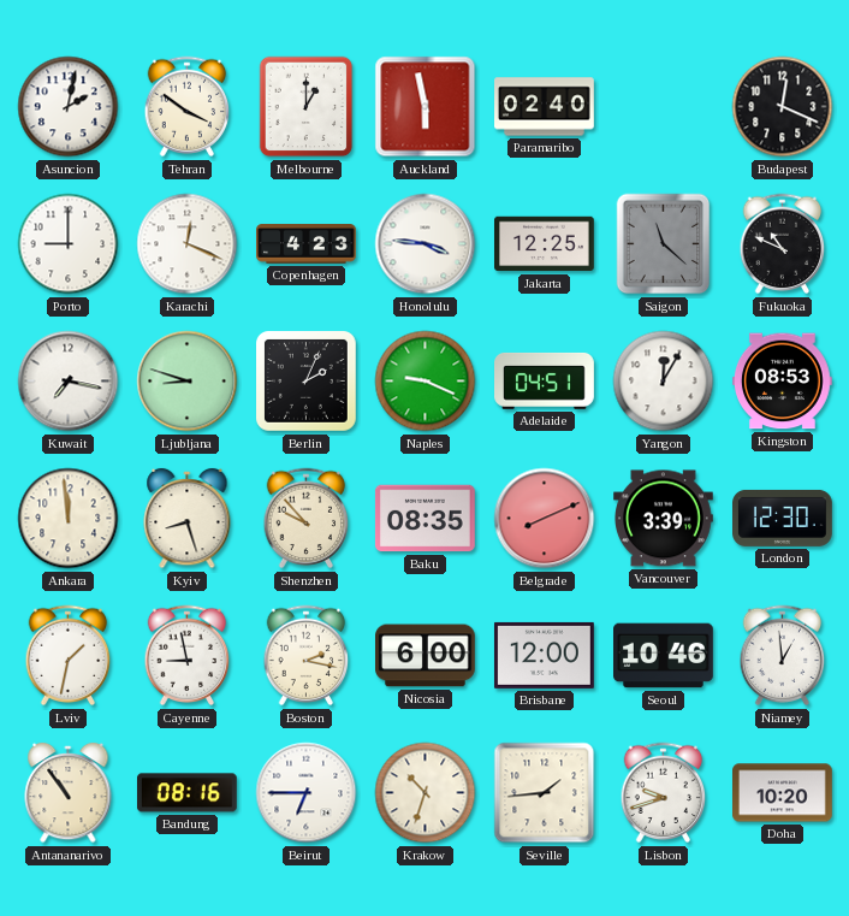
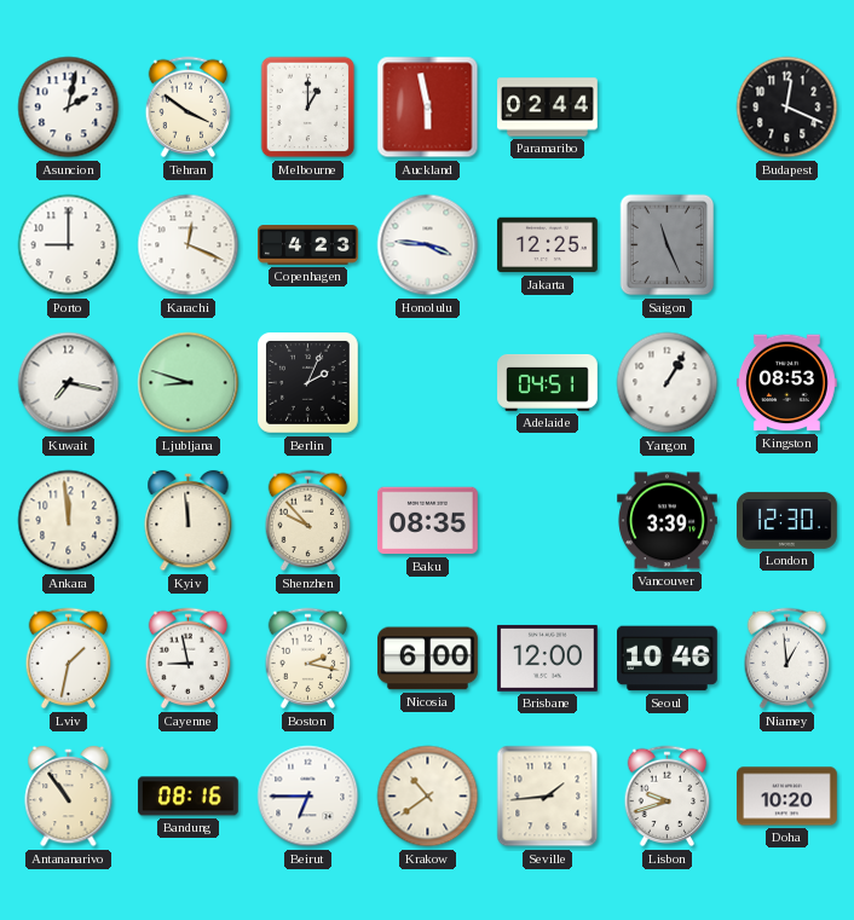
Paramaribo: 02:40 -> 02:44
Saigon: 11:22 -> 11:26
Fukuoka: 10:49 -> none
Naples: 9:19 -> none
Yangon: 12:05 -> 1:05
Kyiv: 8:27 -> 11:59
Belgrade: 8:11 -> none
Krakow: 10:33 -> 10:39
